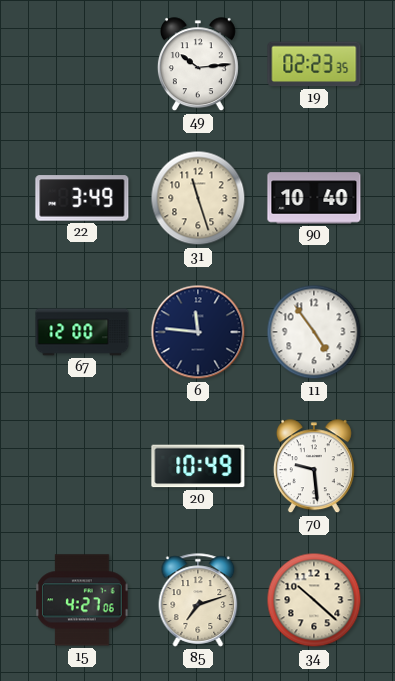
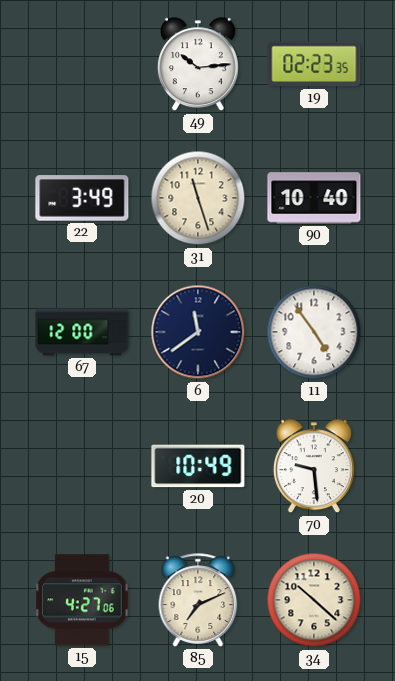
6: 11:46 -> 11:39
85: 7:12 -> 7:11
